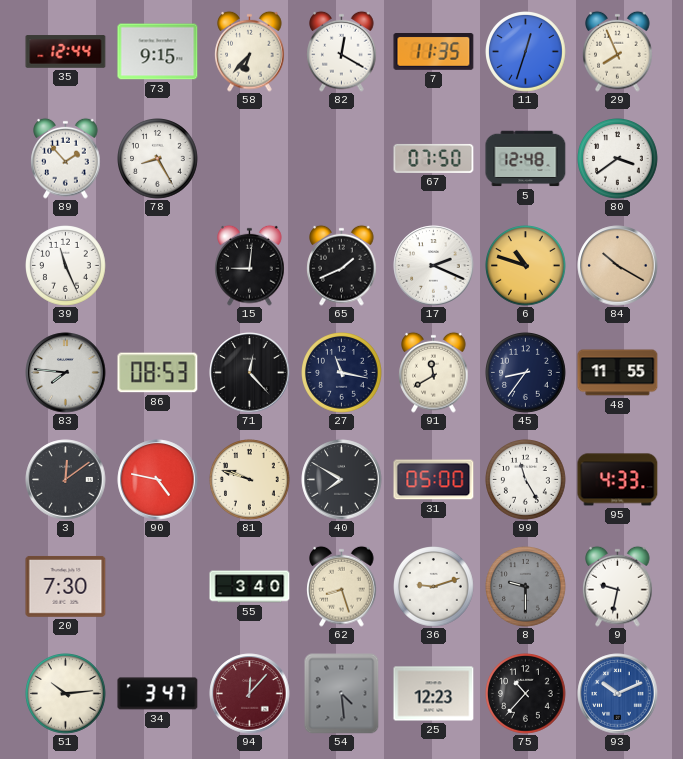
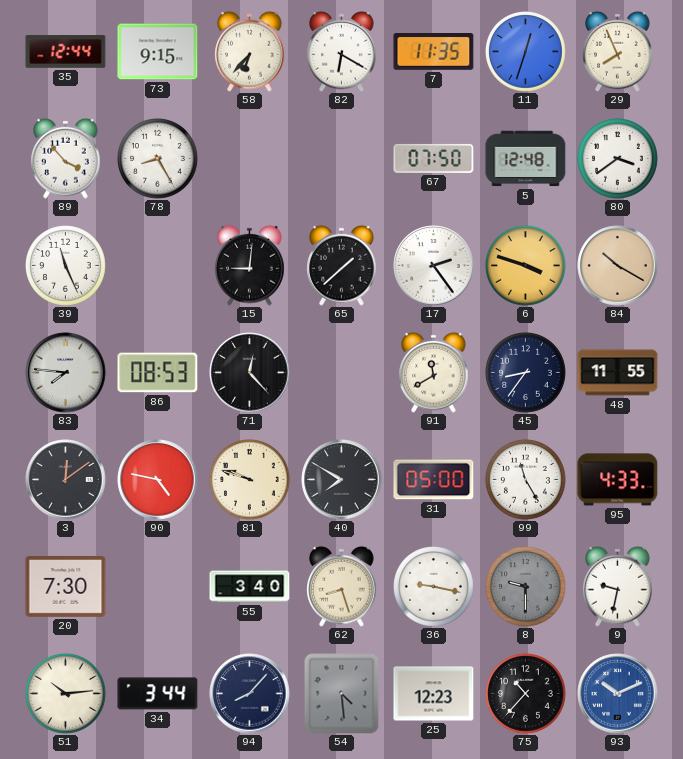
82: 12:20 -> 6:20
89: 1:53 -> 3:53
65: 1:41 -> 1:38
17: 2:19 -> 2:24
6: 10:48 -> 3:48
27: 11:17 -> none
36: 9:12 -> 9:17
34: 3:47 -> 3:44
94: 12:07 -> 8:07
94 dial: burgundy -> navy
